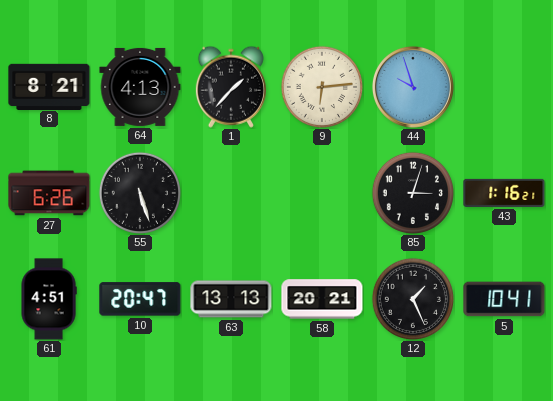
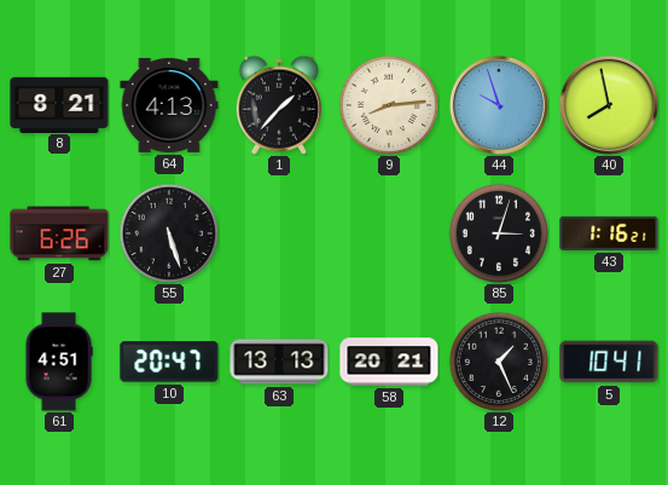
9: 6:14 -> 8:14
40: none -> 7:58
